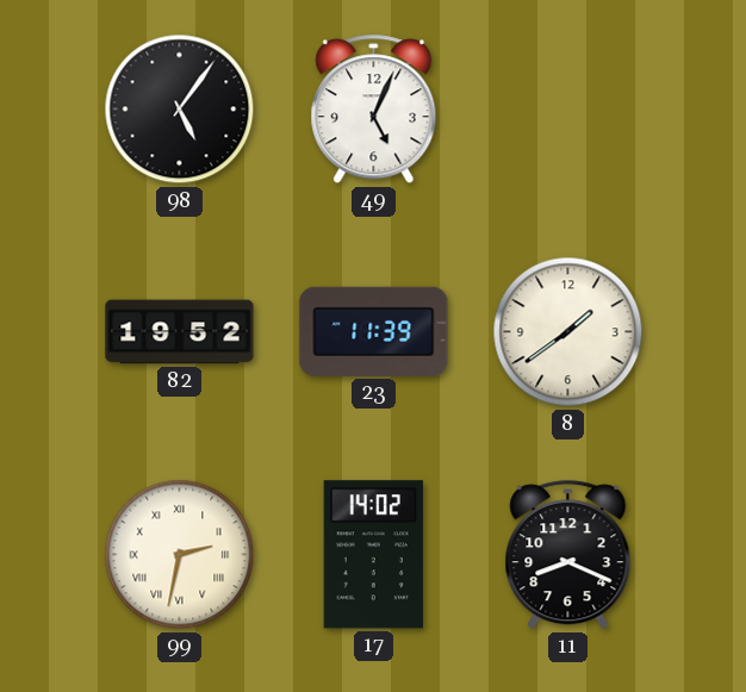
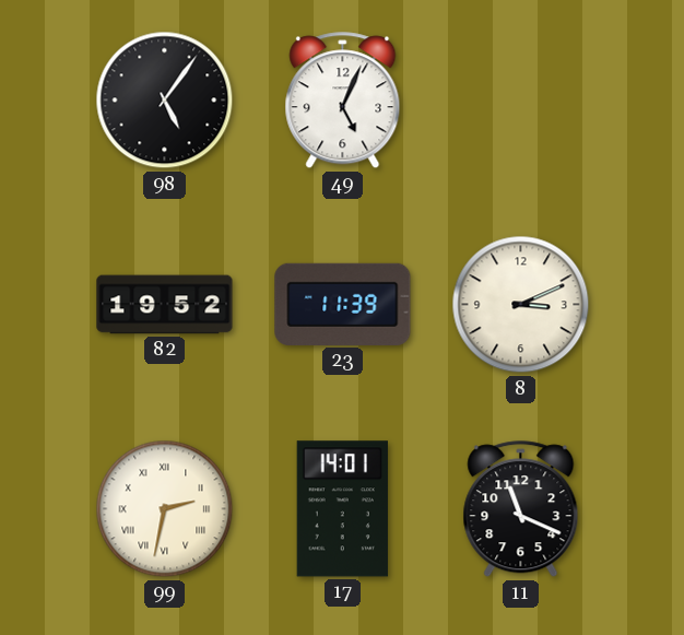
8: 1:39 -> 3:11
17: 14:02 -> 14:01
11: 8:19 -> 11:19
